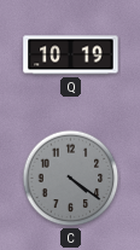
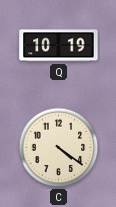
C dial: grey -> cream
